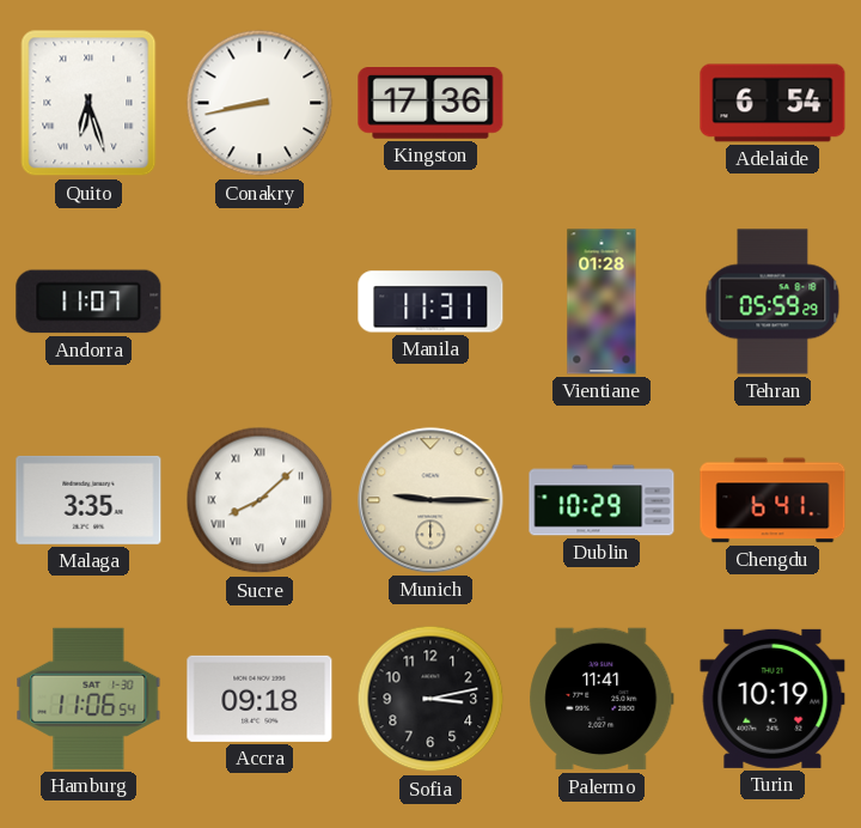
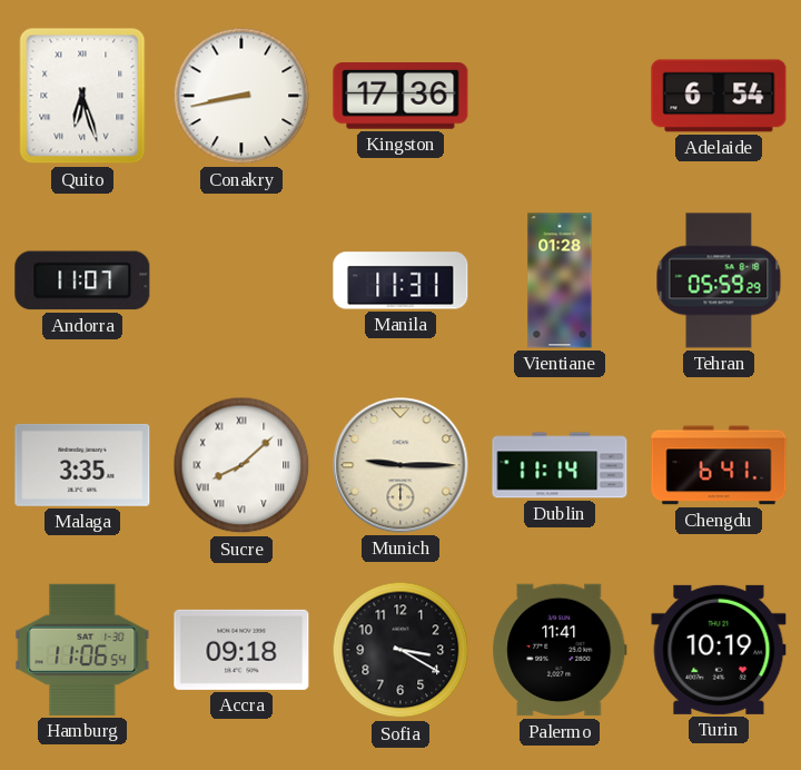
Dublin: 10:29 -> 11:14
Sofia: 3:13 -> 3:20
